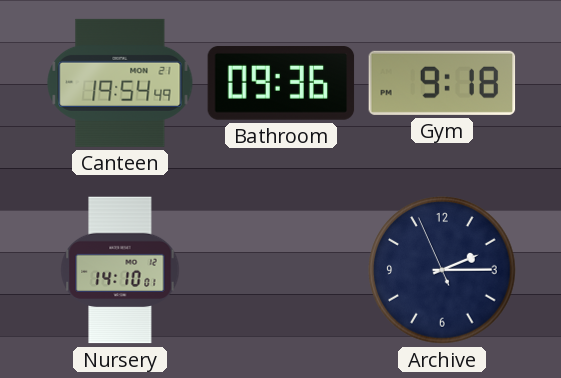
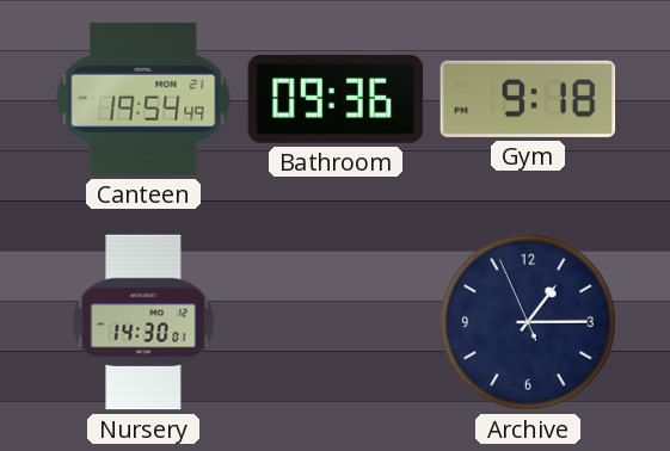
Nursery: 14:10 -> 14:30
Archive: 2:14 -> 1:14
